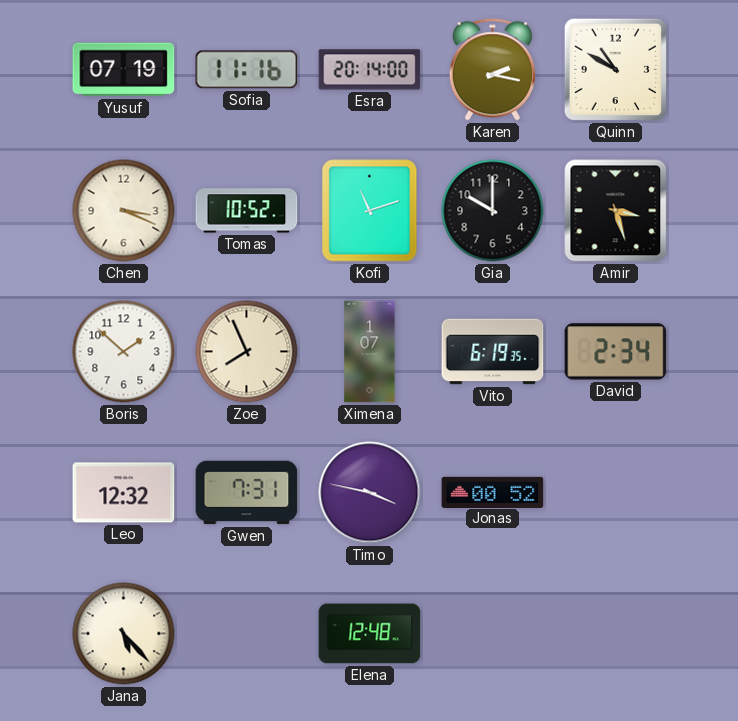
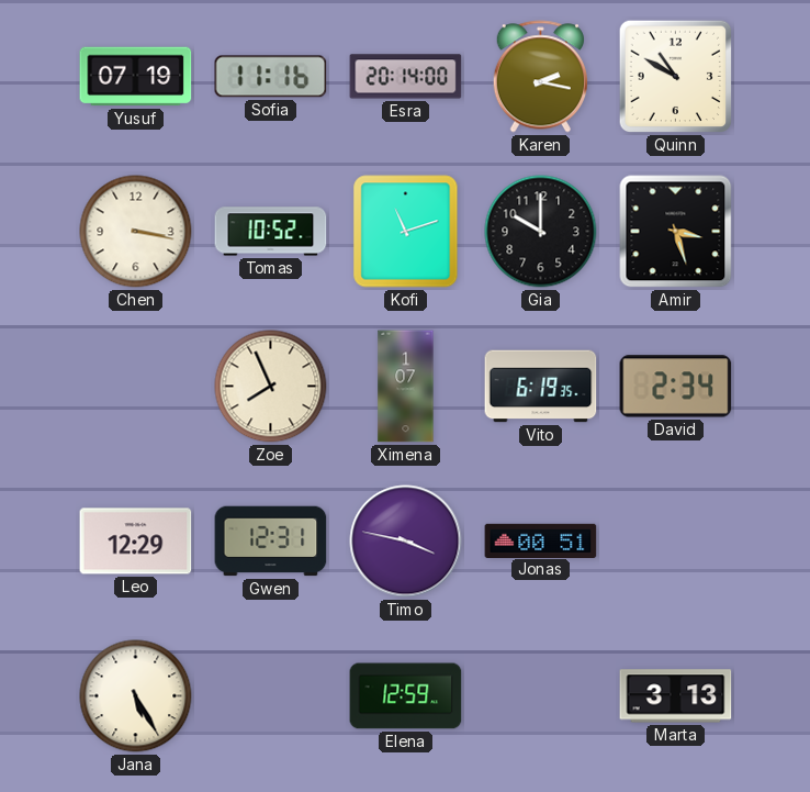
Chen: 3:19 -> 3:17
Boris: 1:52 -> none
Leo: 12:32 -> 12:29
Gwen: 7:31 -> 12:31
Jonas: 00:52 -> 00:51
Jana: 5:23 -> 5:25
Elena: 12:48 -> 12:59
Marta: none -> 3:13
